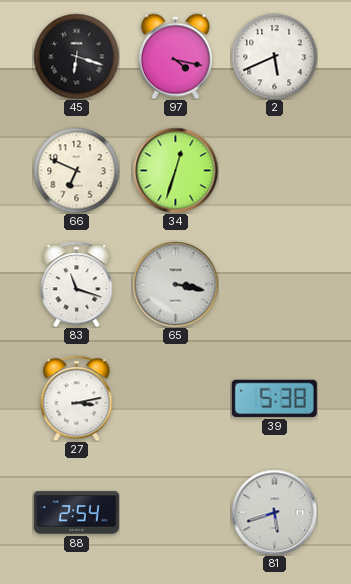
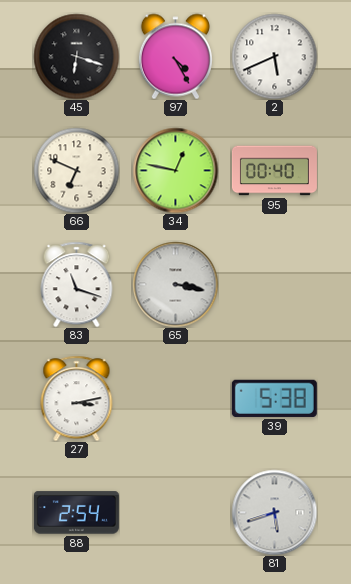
97: 4:17 -> 4:25
34: 12:33 -> 12:47
95: none -> 00:40
